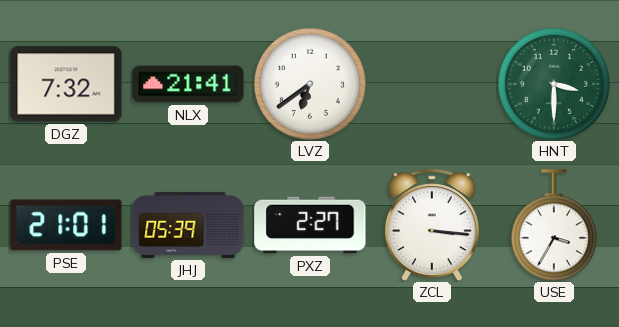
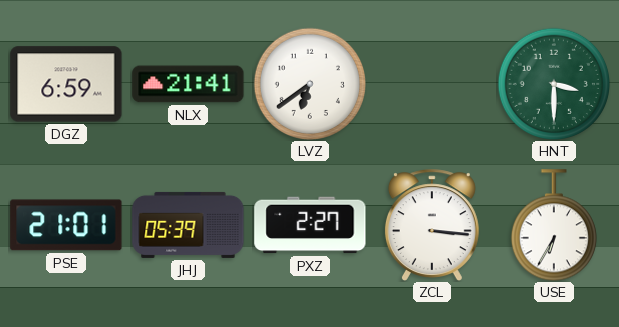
DGZ: 7:32 -> 6:59
USE: 3:35 -> 6:35
